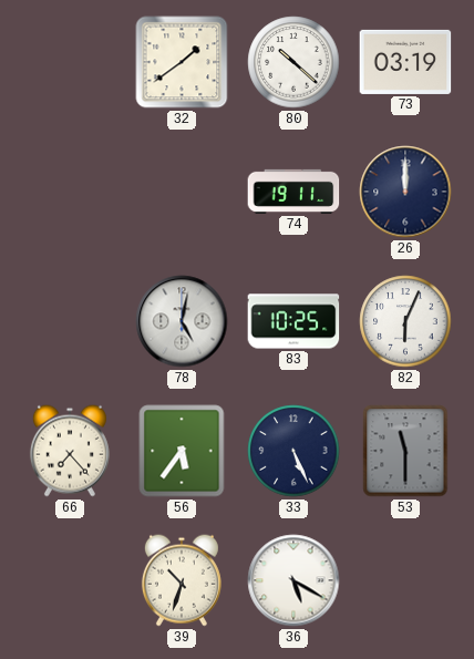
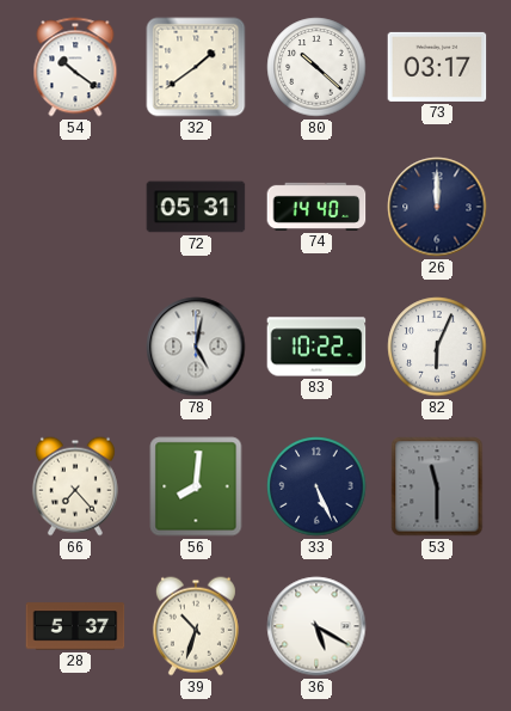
54: none -> 10:21
73: 03:19 -> 03:17
72: none -> 05:31
74: 19:11 -> 14:40
83: 10:25 -> 10:22
56: 5:36 -> 8:01
28: none -> 5:37
